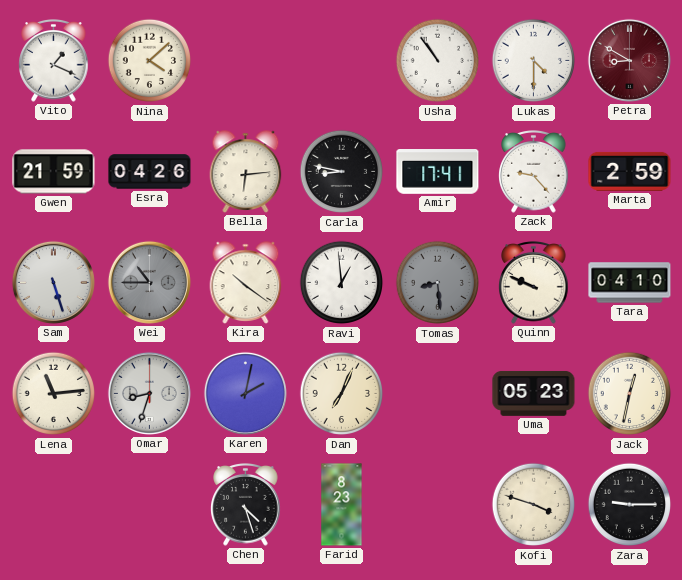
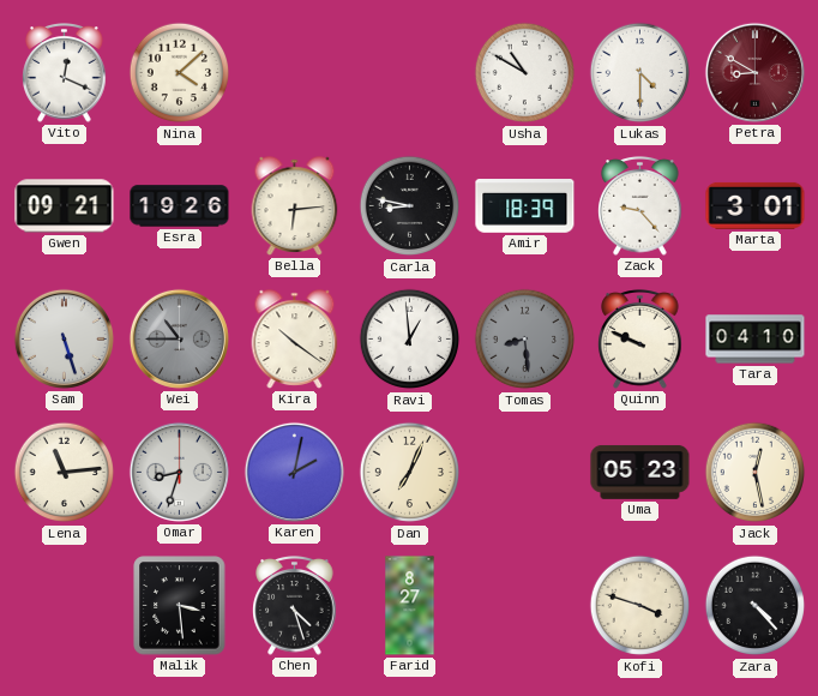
Vito: 1:19 -> 12:19
Usha: 10:54 -> 10:50
Gwen: 21:59 -> 09:21
Esra: 04:26 -> 19:26
Amir: 17:41 -> 18:39
Marta: 2:59 -> 3:01
Jack: 12:32 -> 12:28
Malik: none -> 3:29
Farid: 8:23 -> 8:27
Zara: 9:15 -> 4:23
